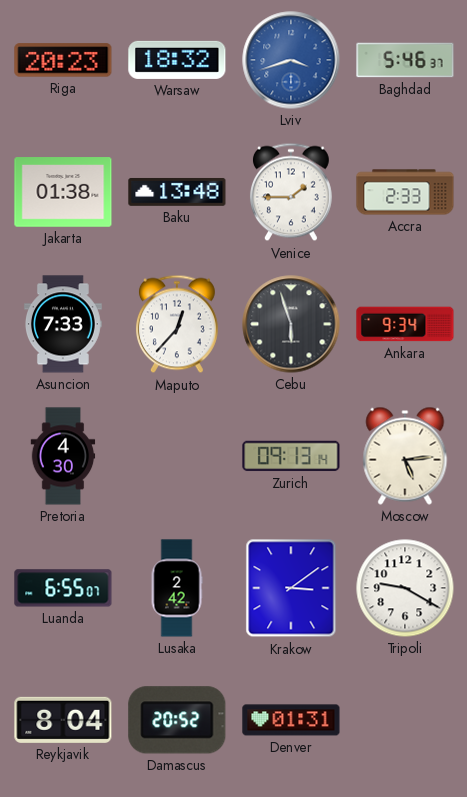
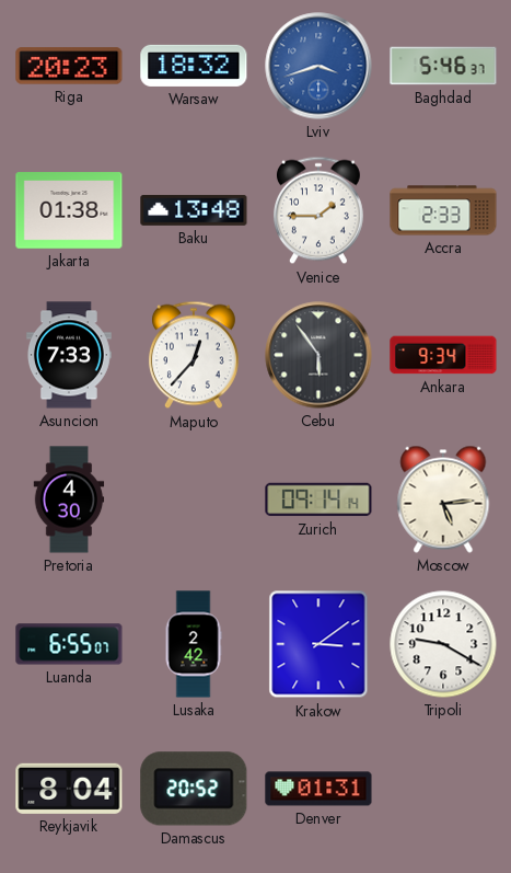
Cebu: 5:57 -> 5:54
Zurich: 09:13 -> 09:14
